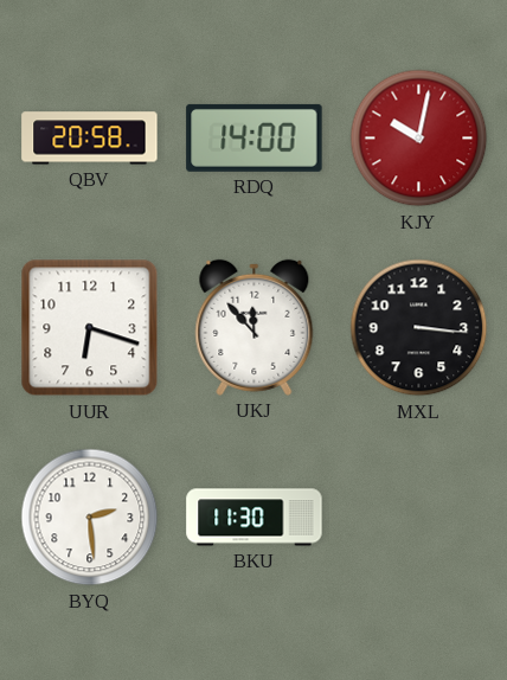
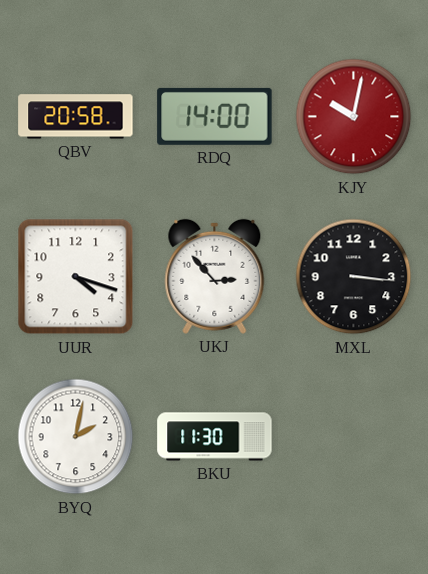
UUR: 6:18 -> 4:18
UKJ: 11:53 -> 2:53
BYQ: 2:29 -> 2:02
